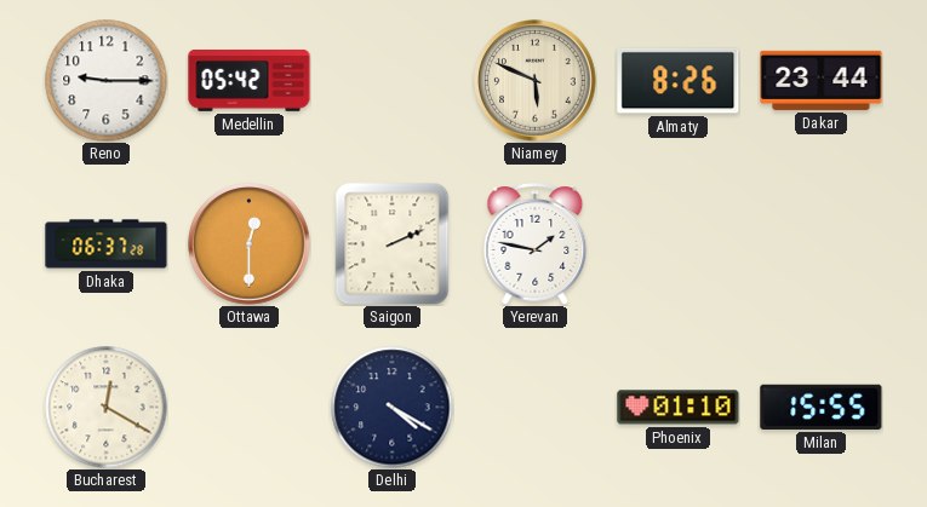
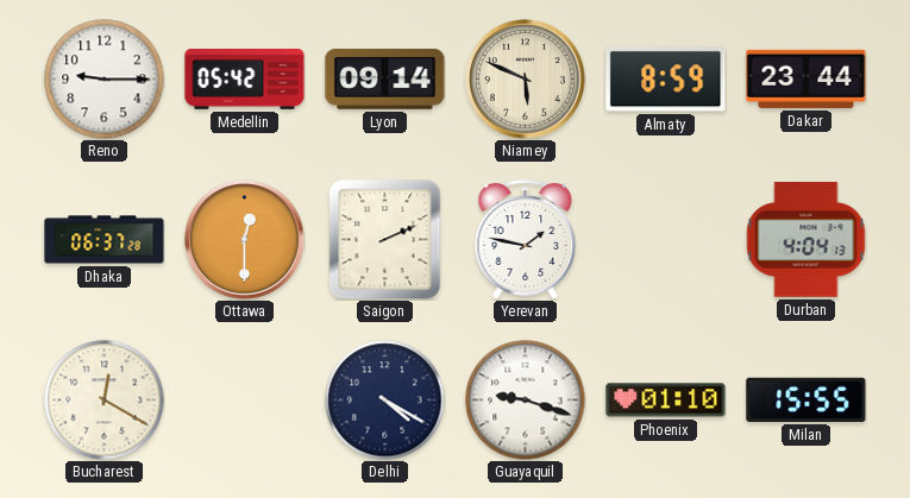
Lyon: none -> 09:14
Almaty: 8:26 -> 8:59
Durban: none -> 4:04
Guayaquil: none -> 9:18
